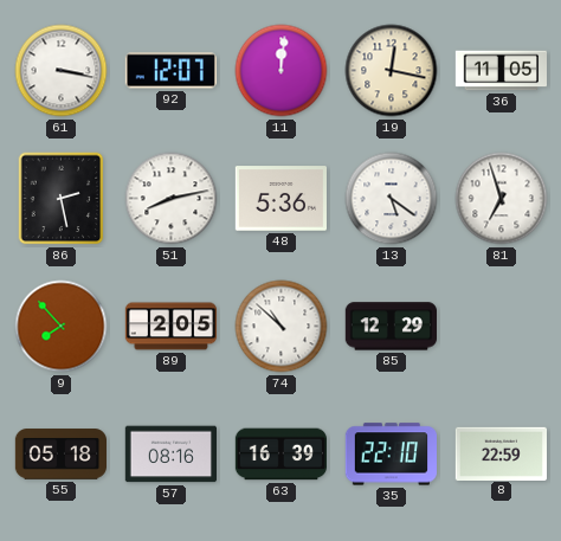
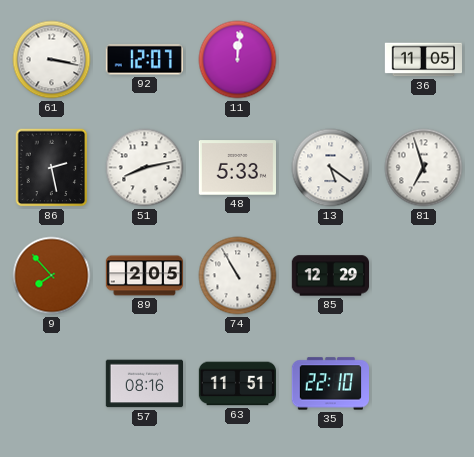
19: 12:17 -> none
48: 5:36 -> 5:33
74: 10:52 -> 10:55
55: 05:18 -> none
63: 16:39 -> 11:51
8: 22:59 -> none
